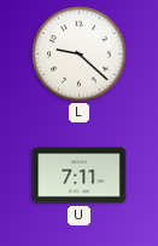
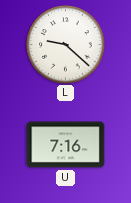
U: 7:11 -> 7:16
